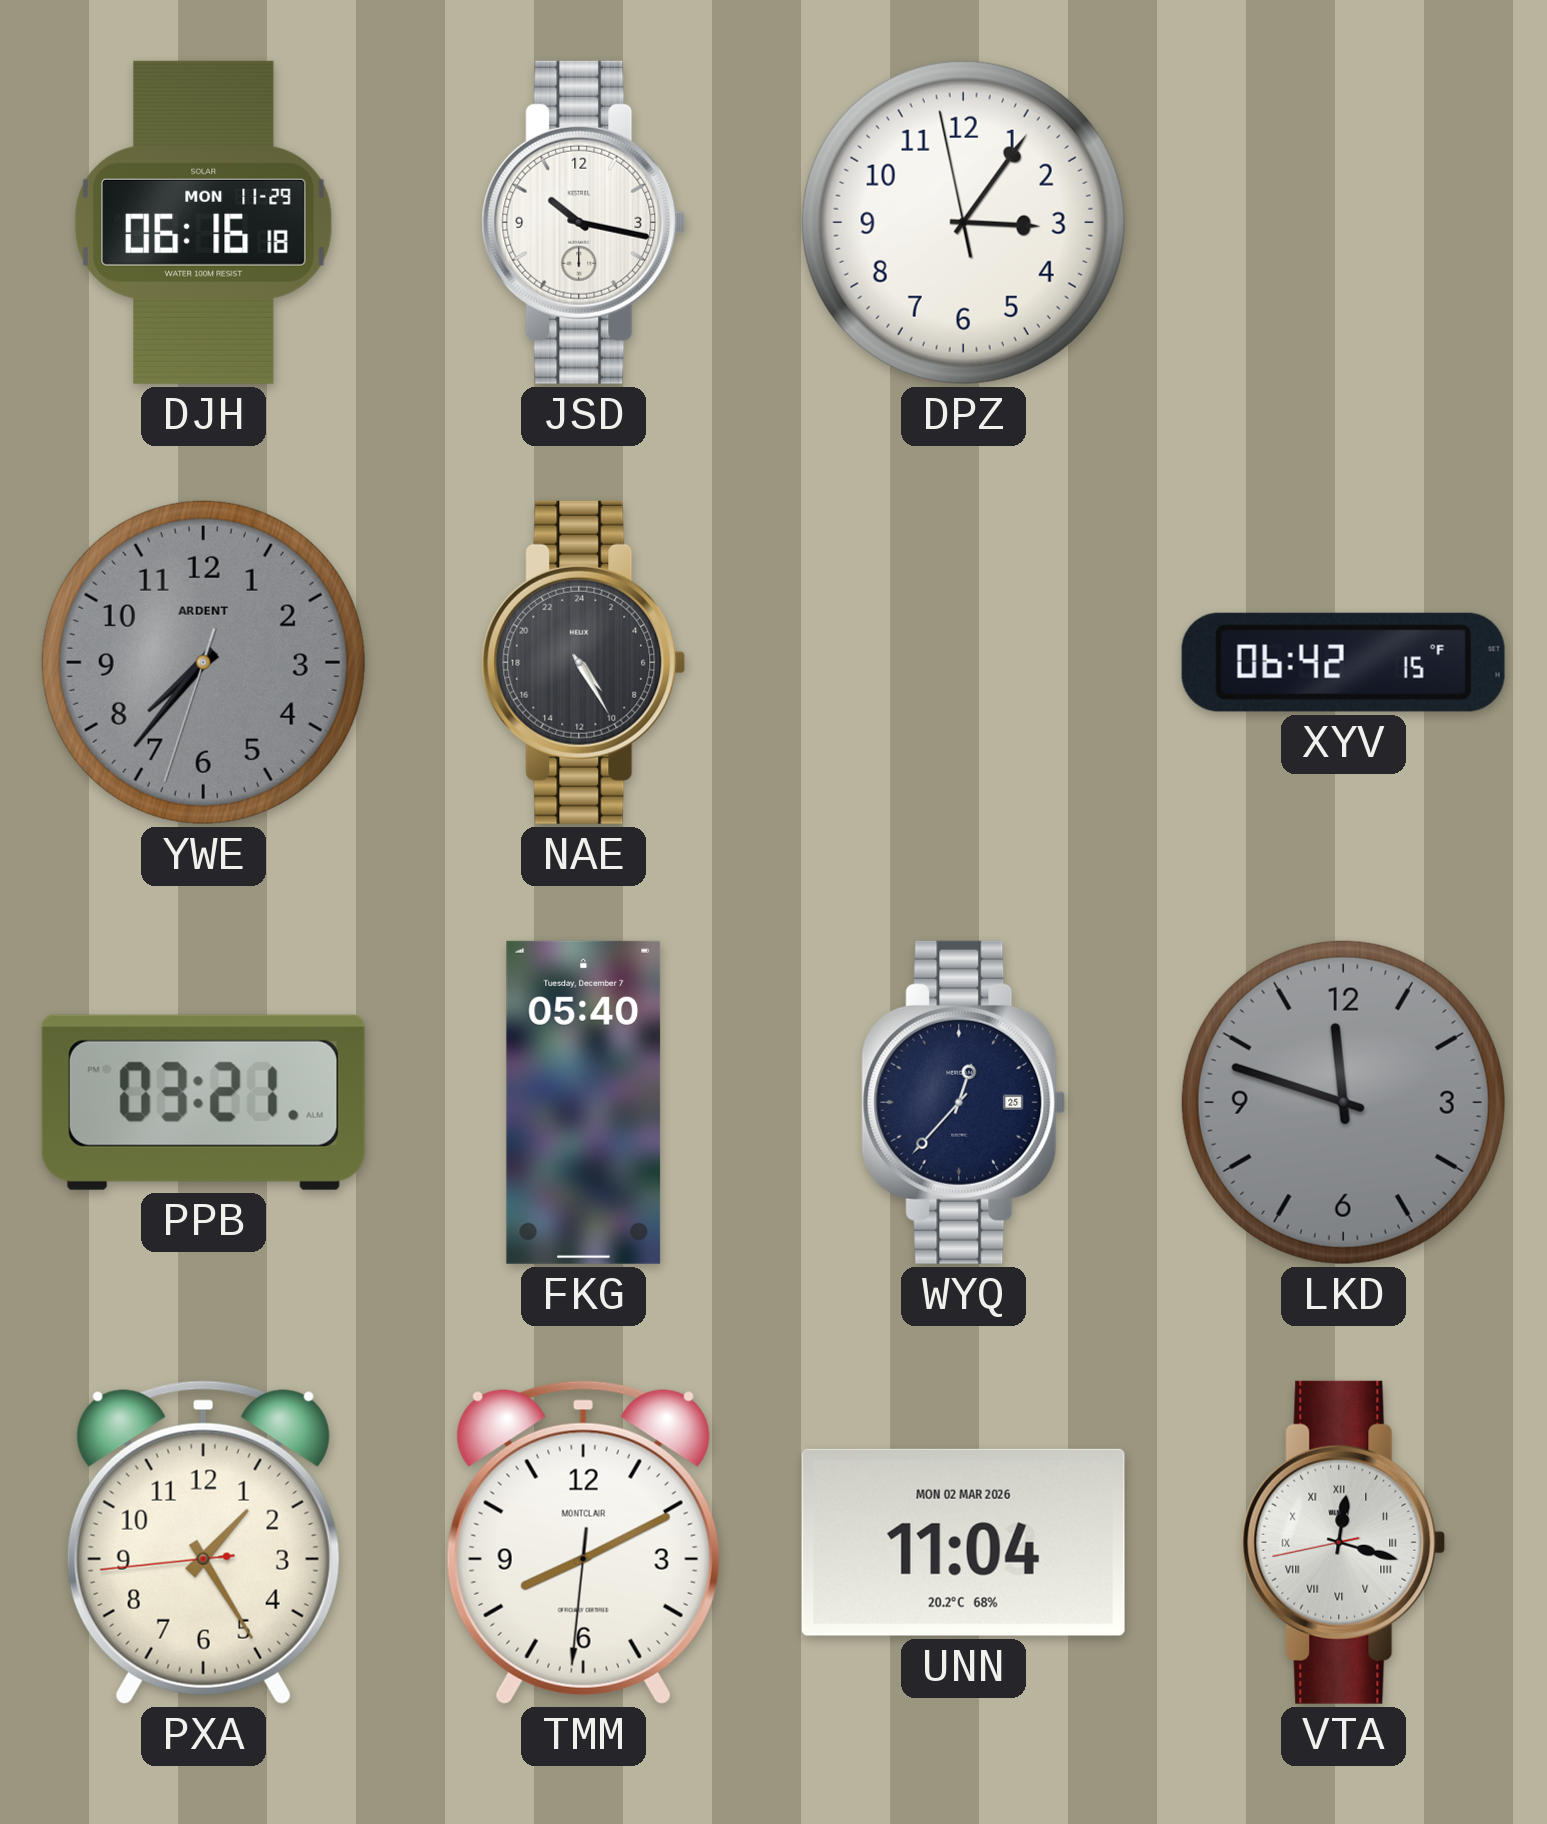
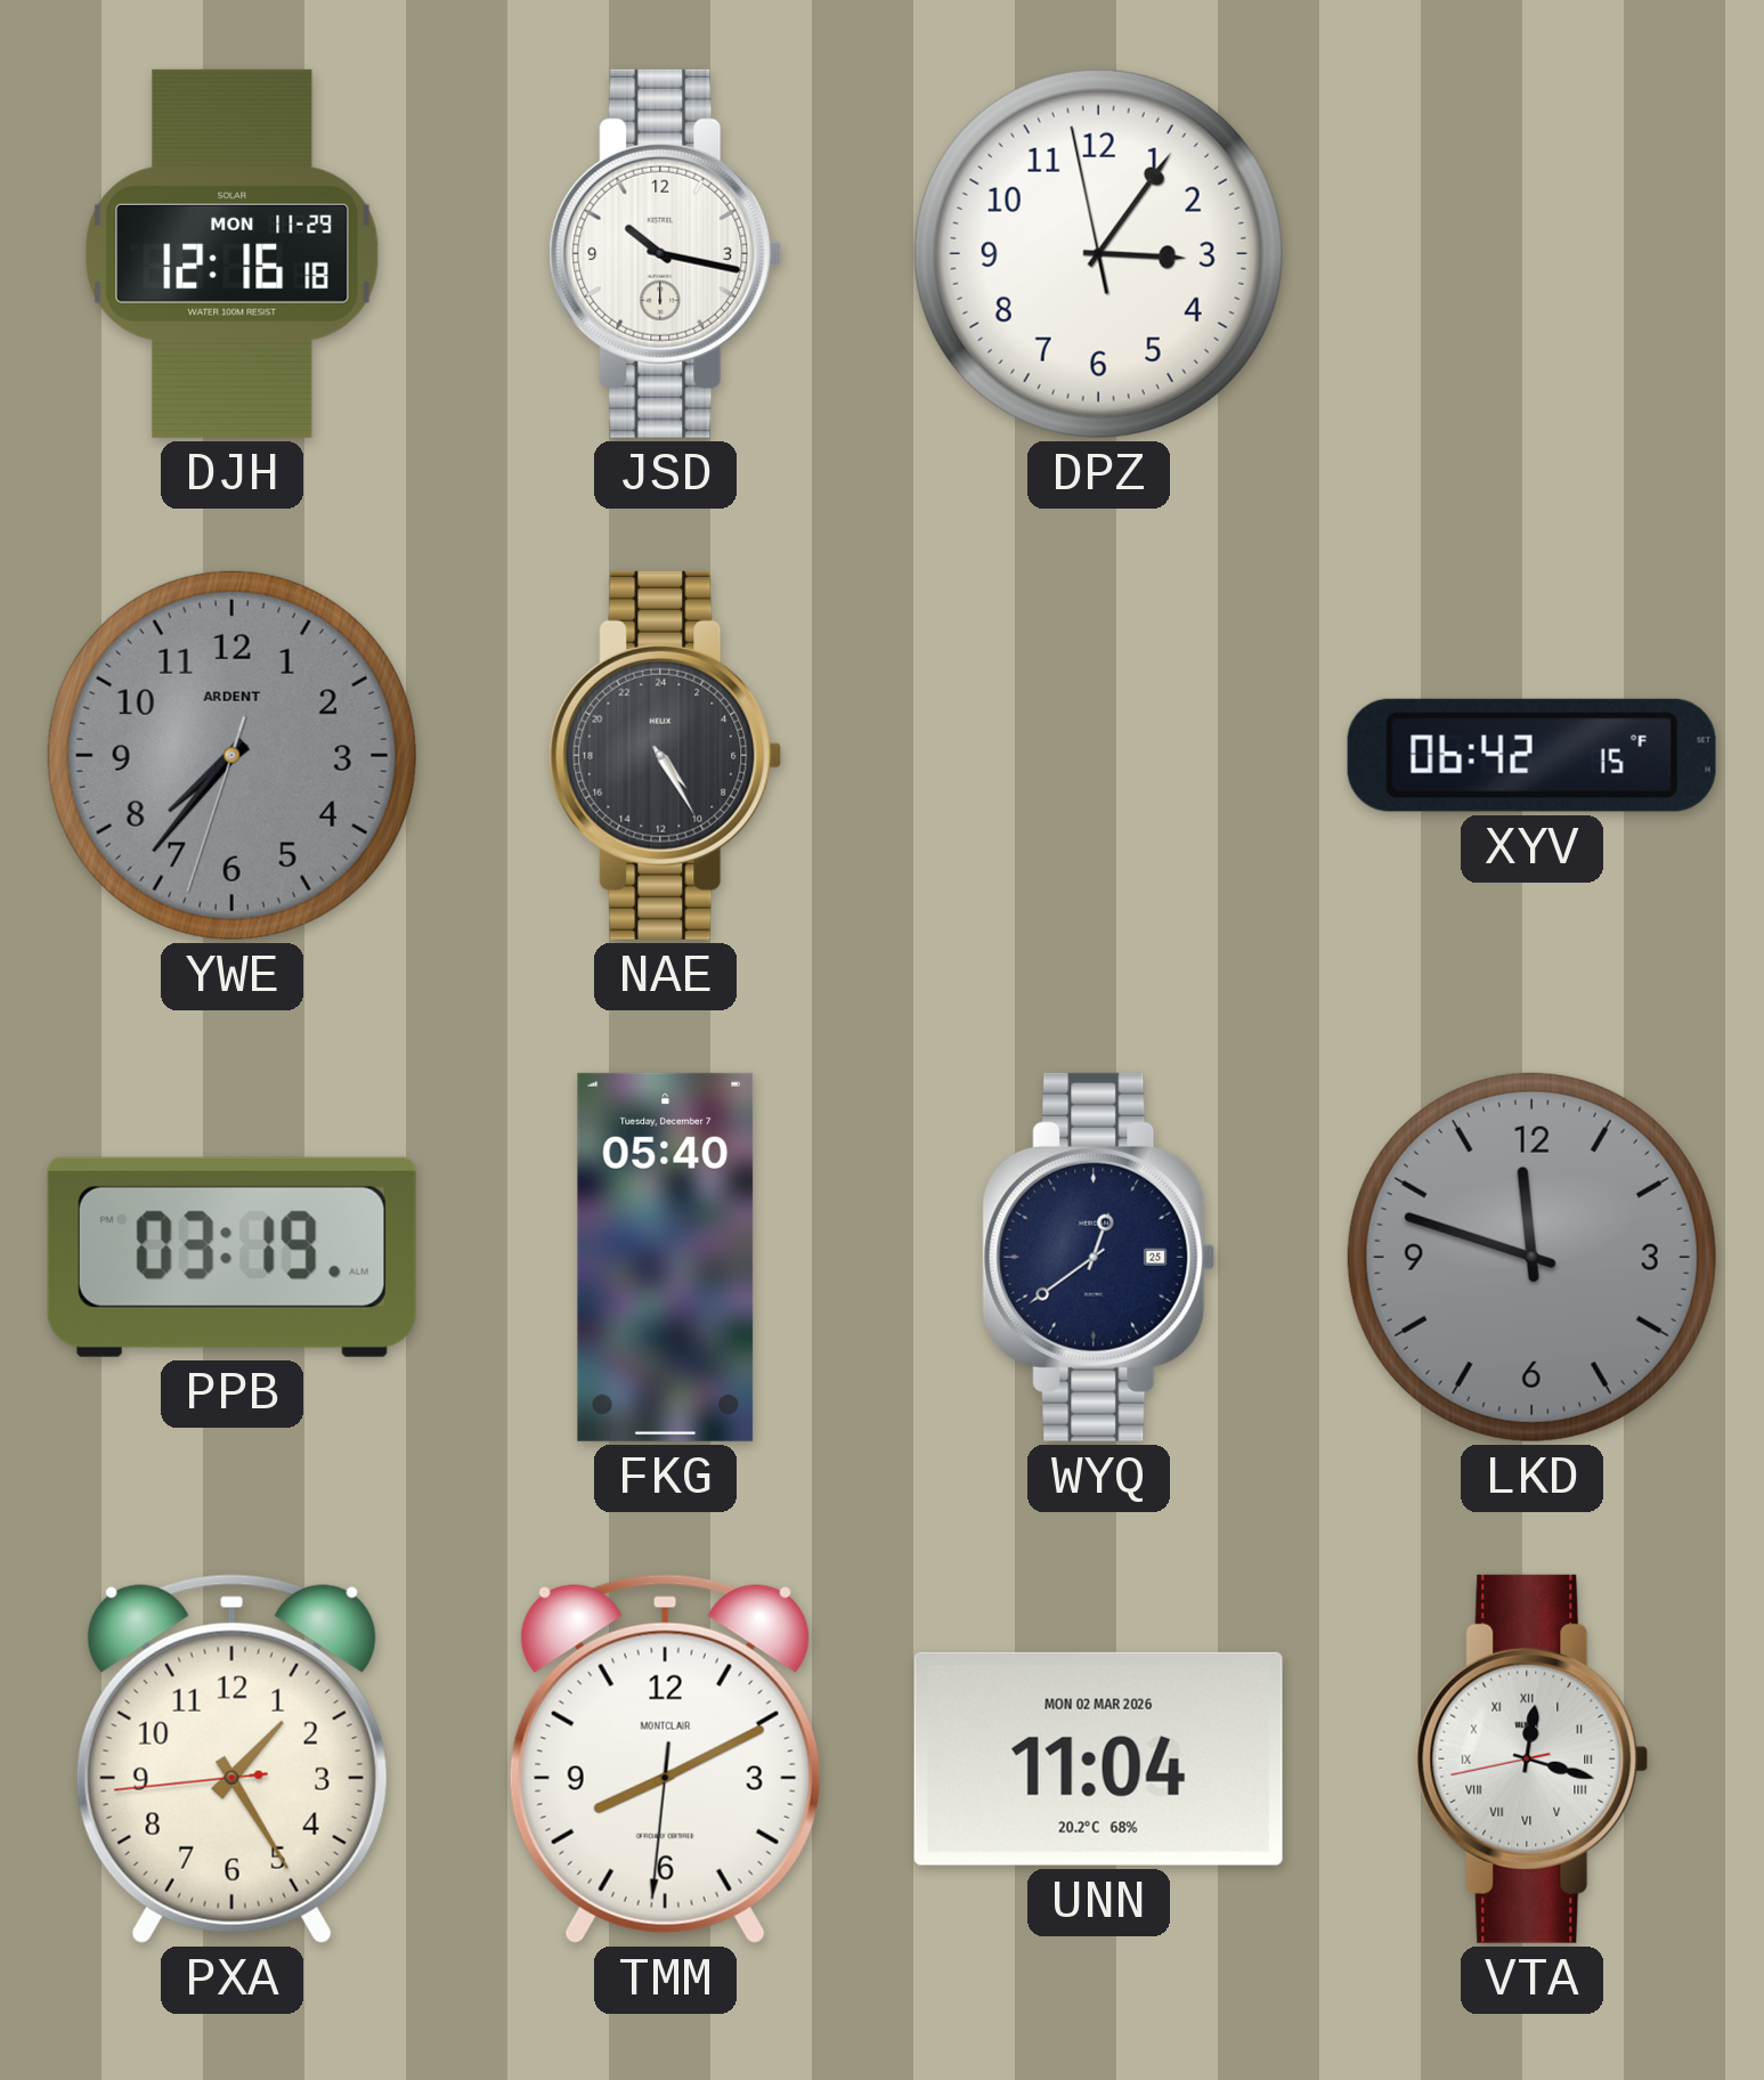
DJH: 06:16 -> 12:16
PPB: 03:21 -> 03:19
WYQ: 12:37 -> 12:39
